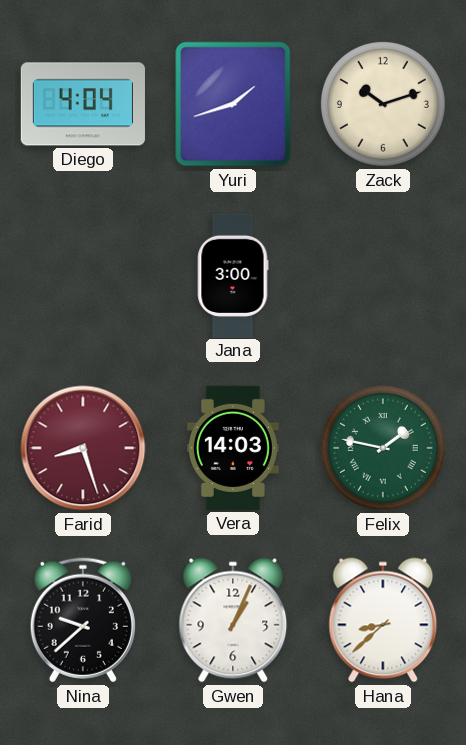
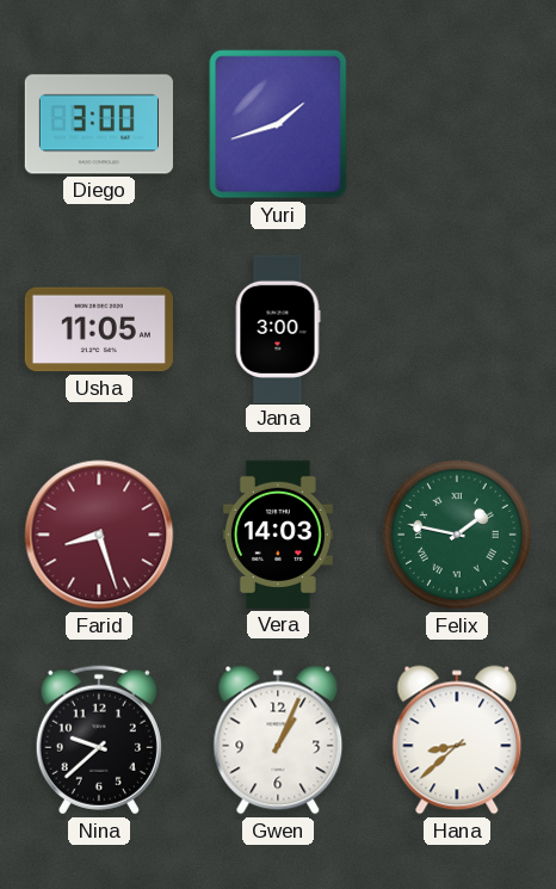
Diego: 4:04 -> 3:00
Zack: 10:12 -> none
Usha: none -> 11:05
